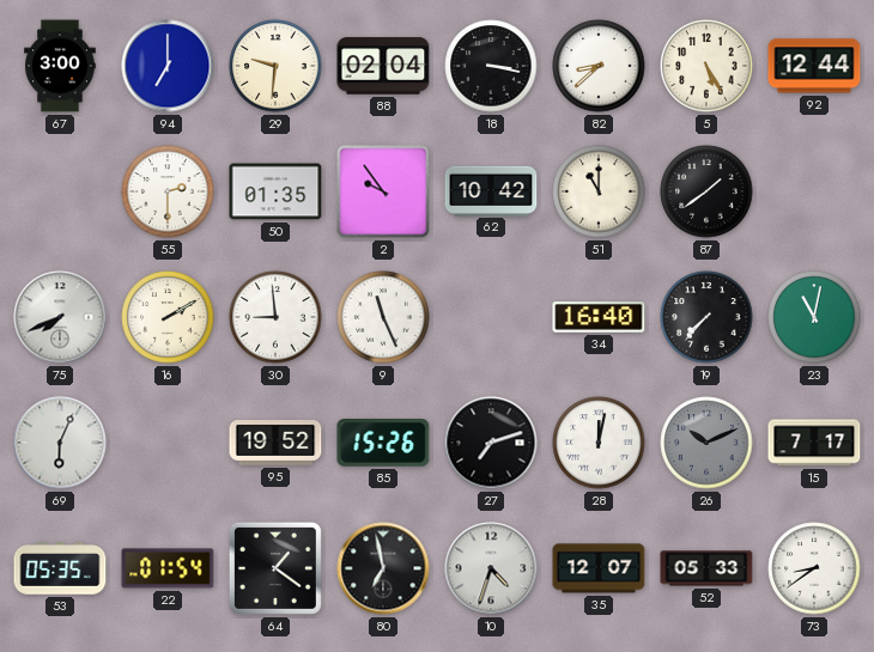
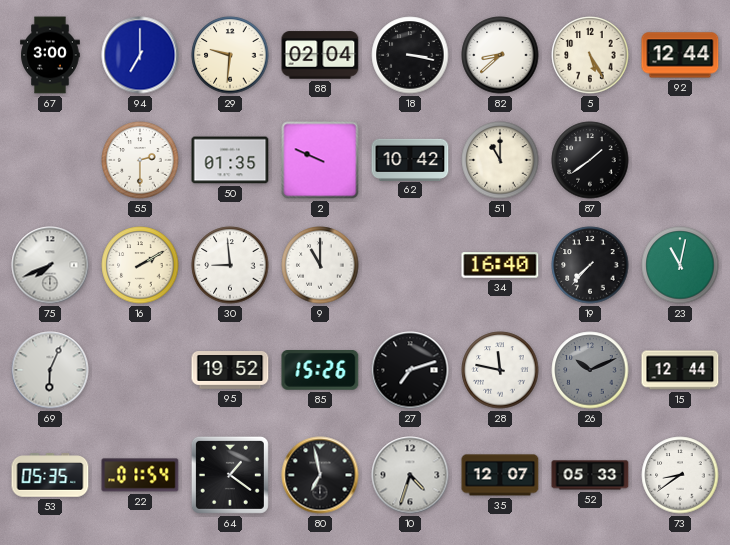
2: 9:54 -> 9:49
9: 11:26 -> 11:00
28: 12:02 -> 11:47
15: 7:17 -> 12:44
